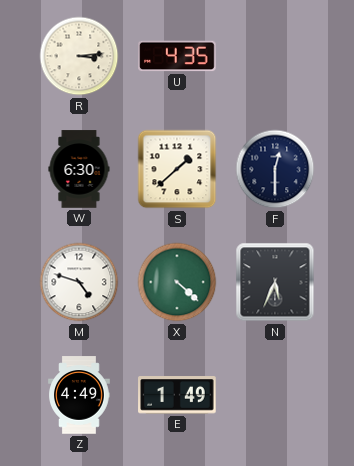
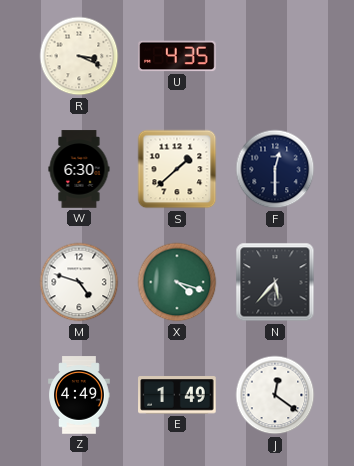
R: 3:14 -> 3:19
X: 4:22 -> 4:18
N: 5:34 -> 5:37
J: none -> 12:21
